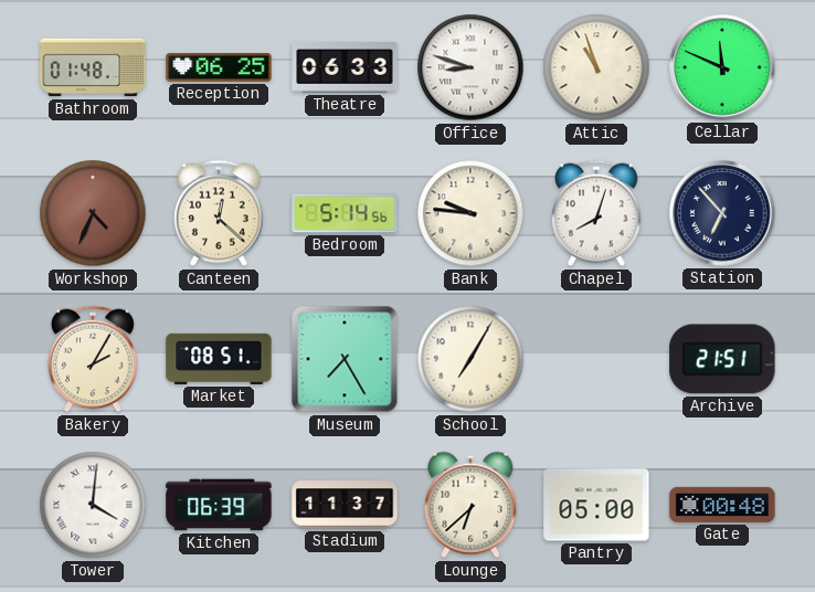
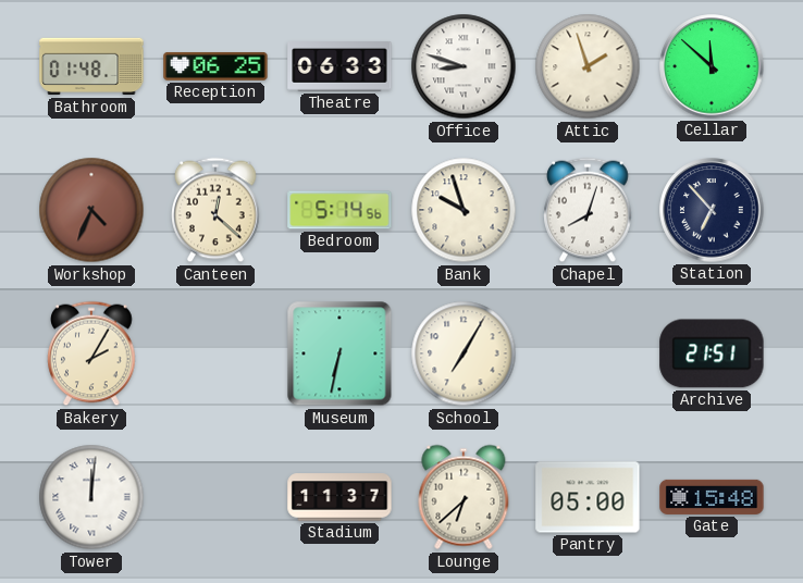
Attic: 10:57 -> 1:57
Cellar: 11:49 -> 11:52
Bank: 9:46 -> 9:57
Market: 08:51 -> none
Museum: 7:25 -> 6:32
Tower: 4:01 -> 12:01
Kitchen: 06:39 -> none
Gate: 00:48 -> 15:48
